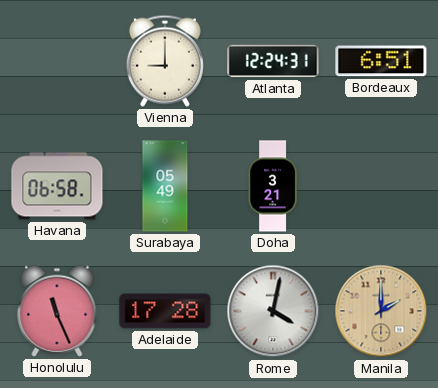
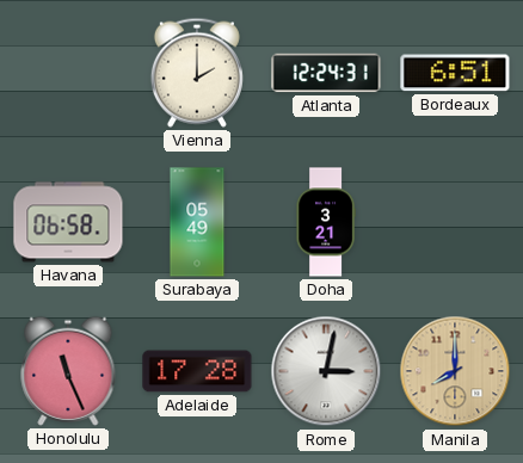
Vienna: 9:00 -> 2:00
Rome: 4:02 -> 3:02
Manila: 2:00 -> 8:00
